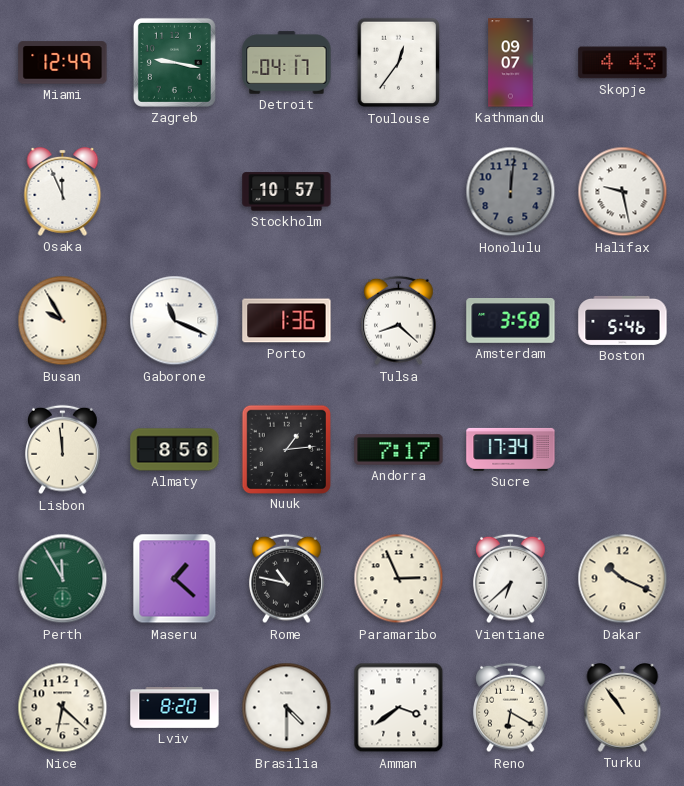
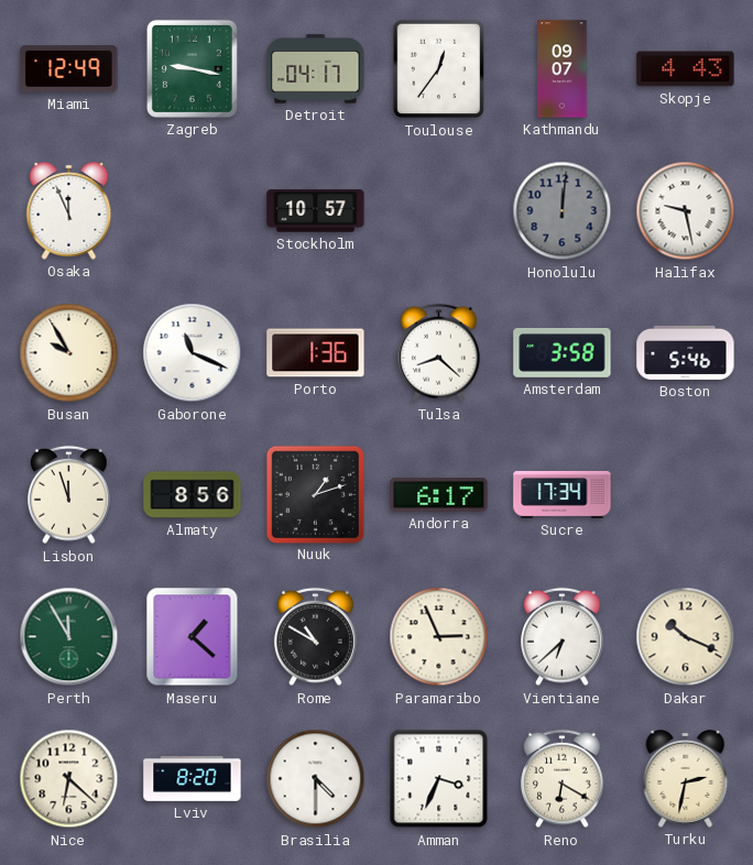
Lisbon: 11:59 -> 11:57
Nuuk: 1:14 -> 1:12
Andorra: 7:17 -> 6:17
Rome: 10:47 -> 10:50
Amman: 3:39 -> 3:34
Turku: 10:54 -> 2:32
